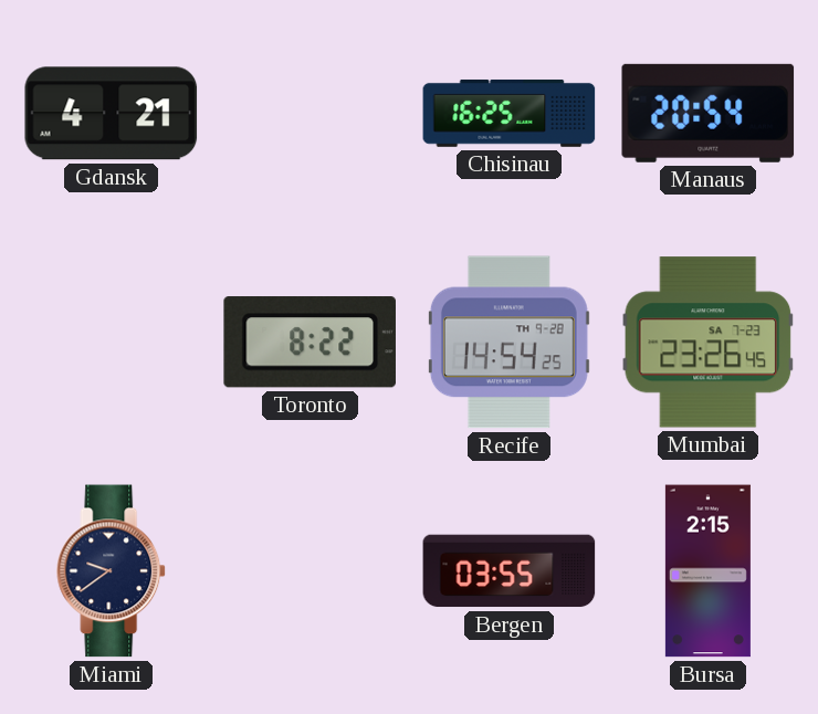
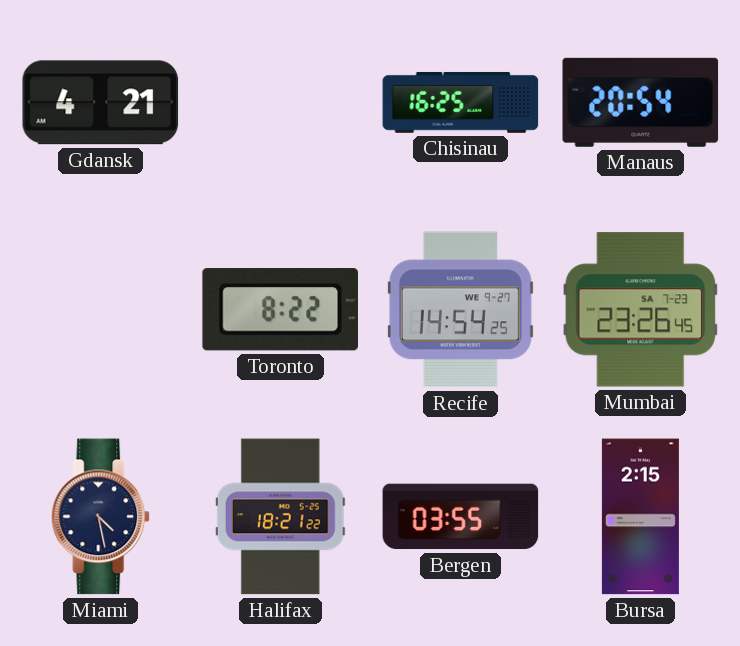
Recife date: TH 9-28 -> WE 9-27
Miami: 9:39 -> 4:28
Halifax: none -> 18:21
